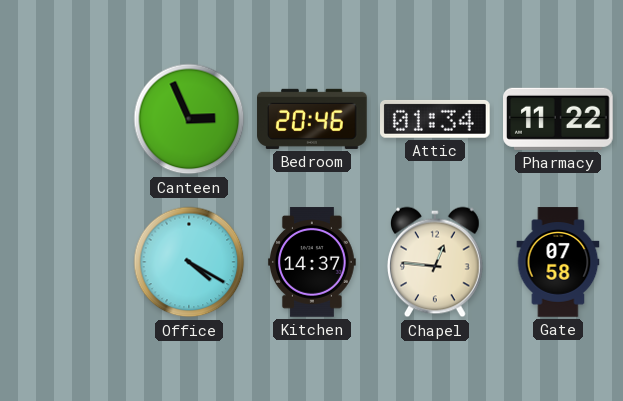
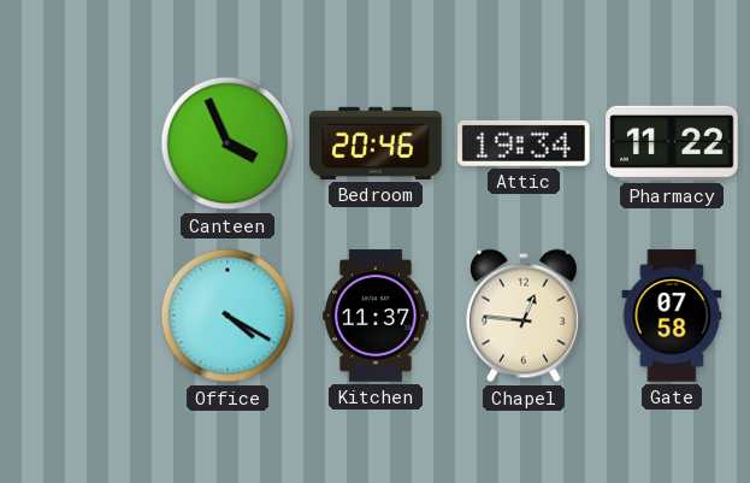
Canteen: 2:56 -> 3:56
Attic: 01:34 -> 19:34
Kitchen: 14:37 -> 11:37
